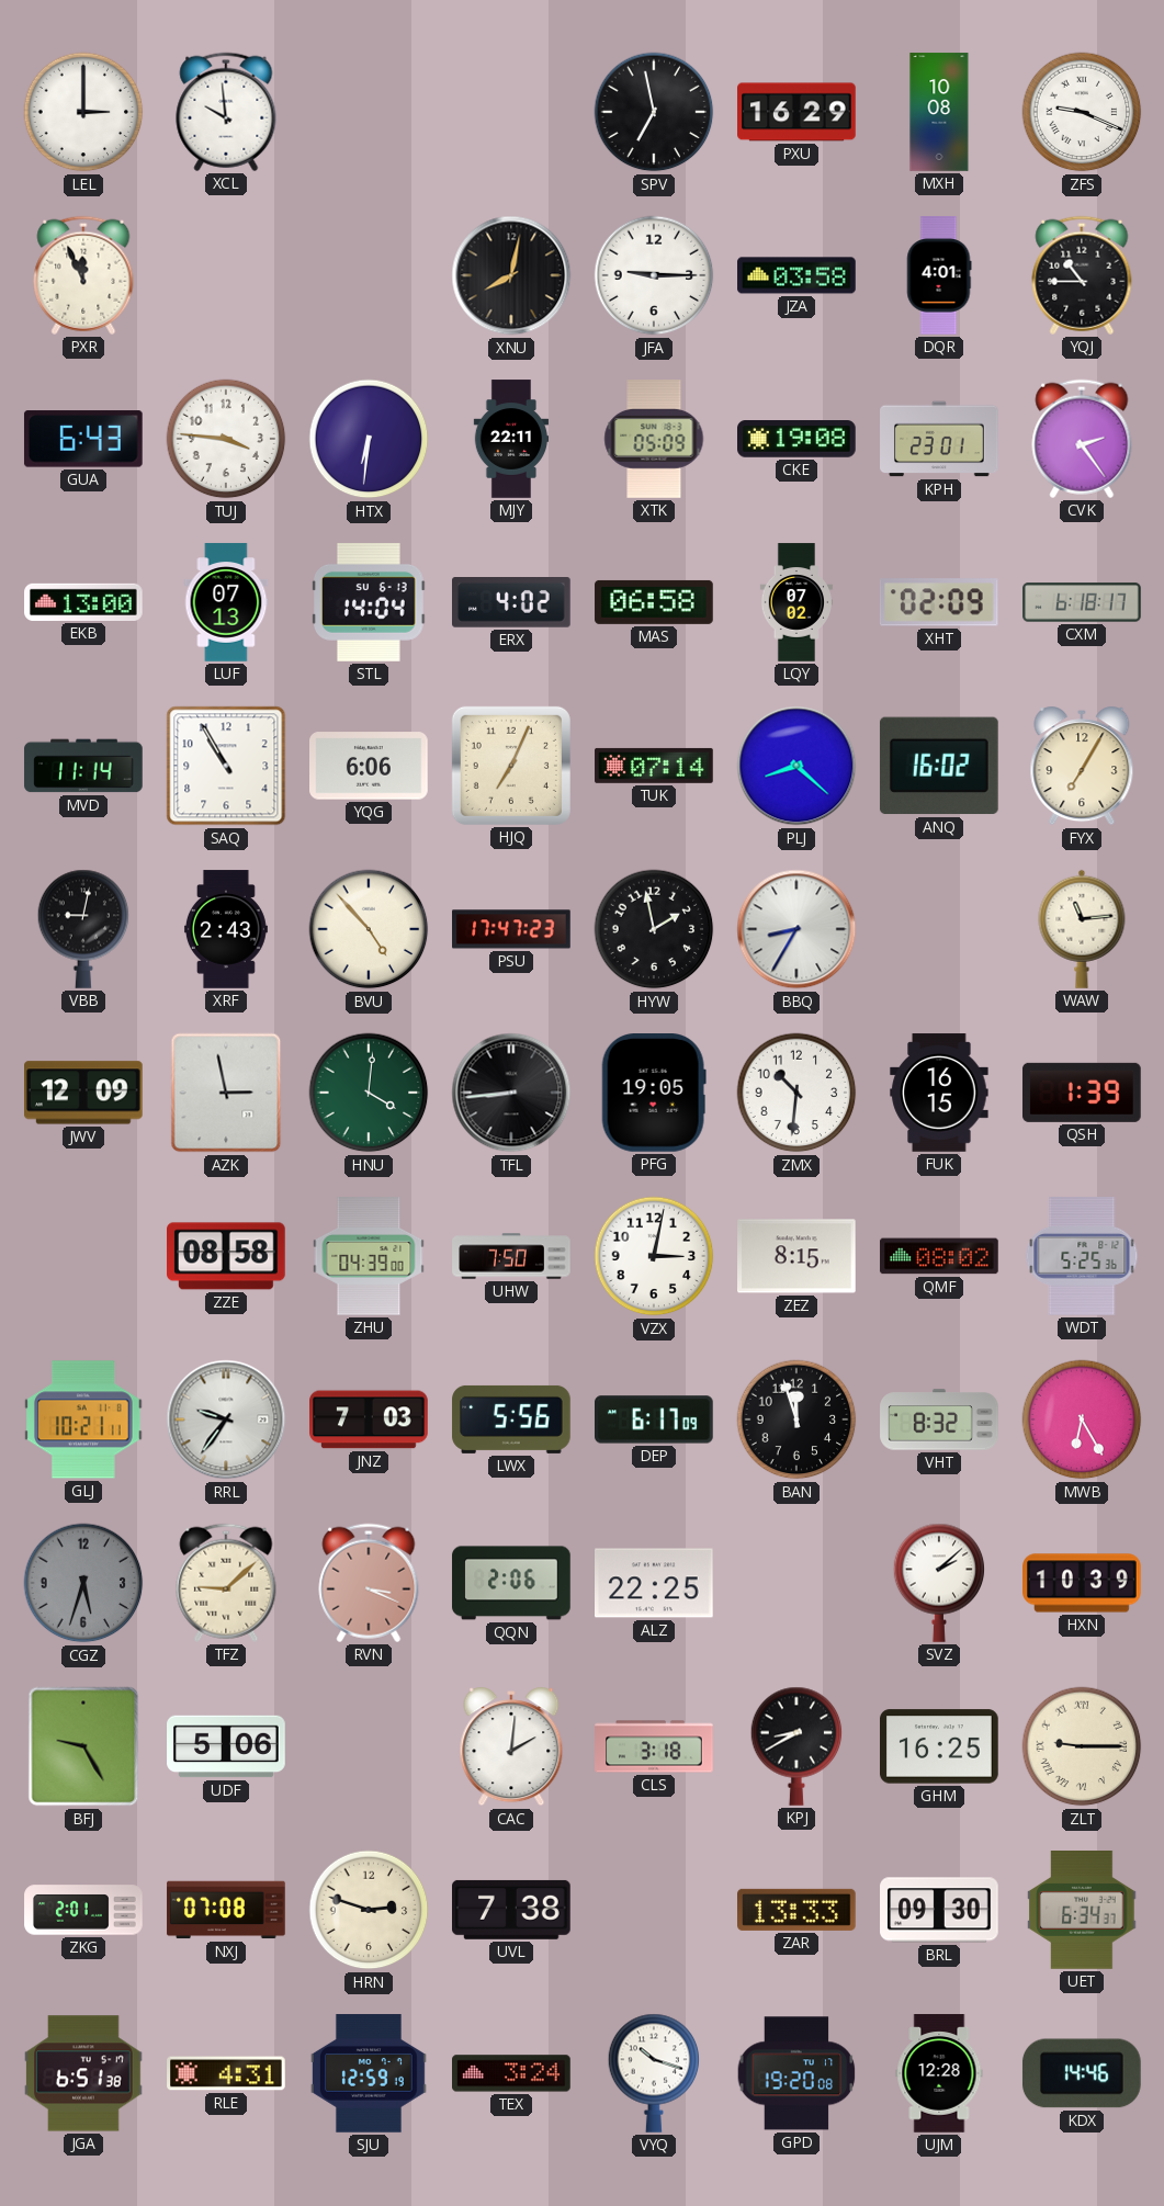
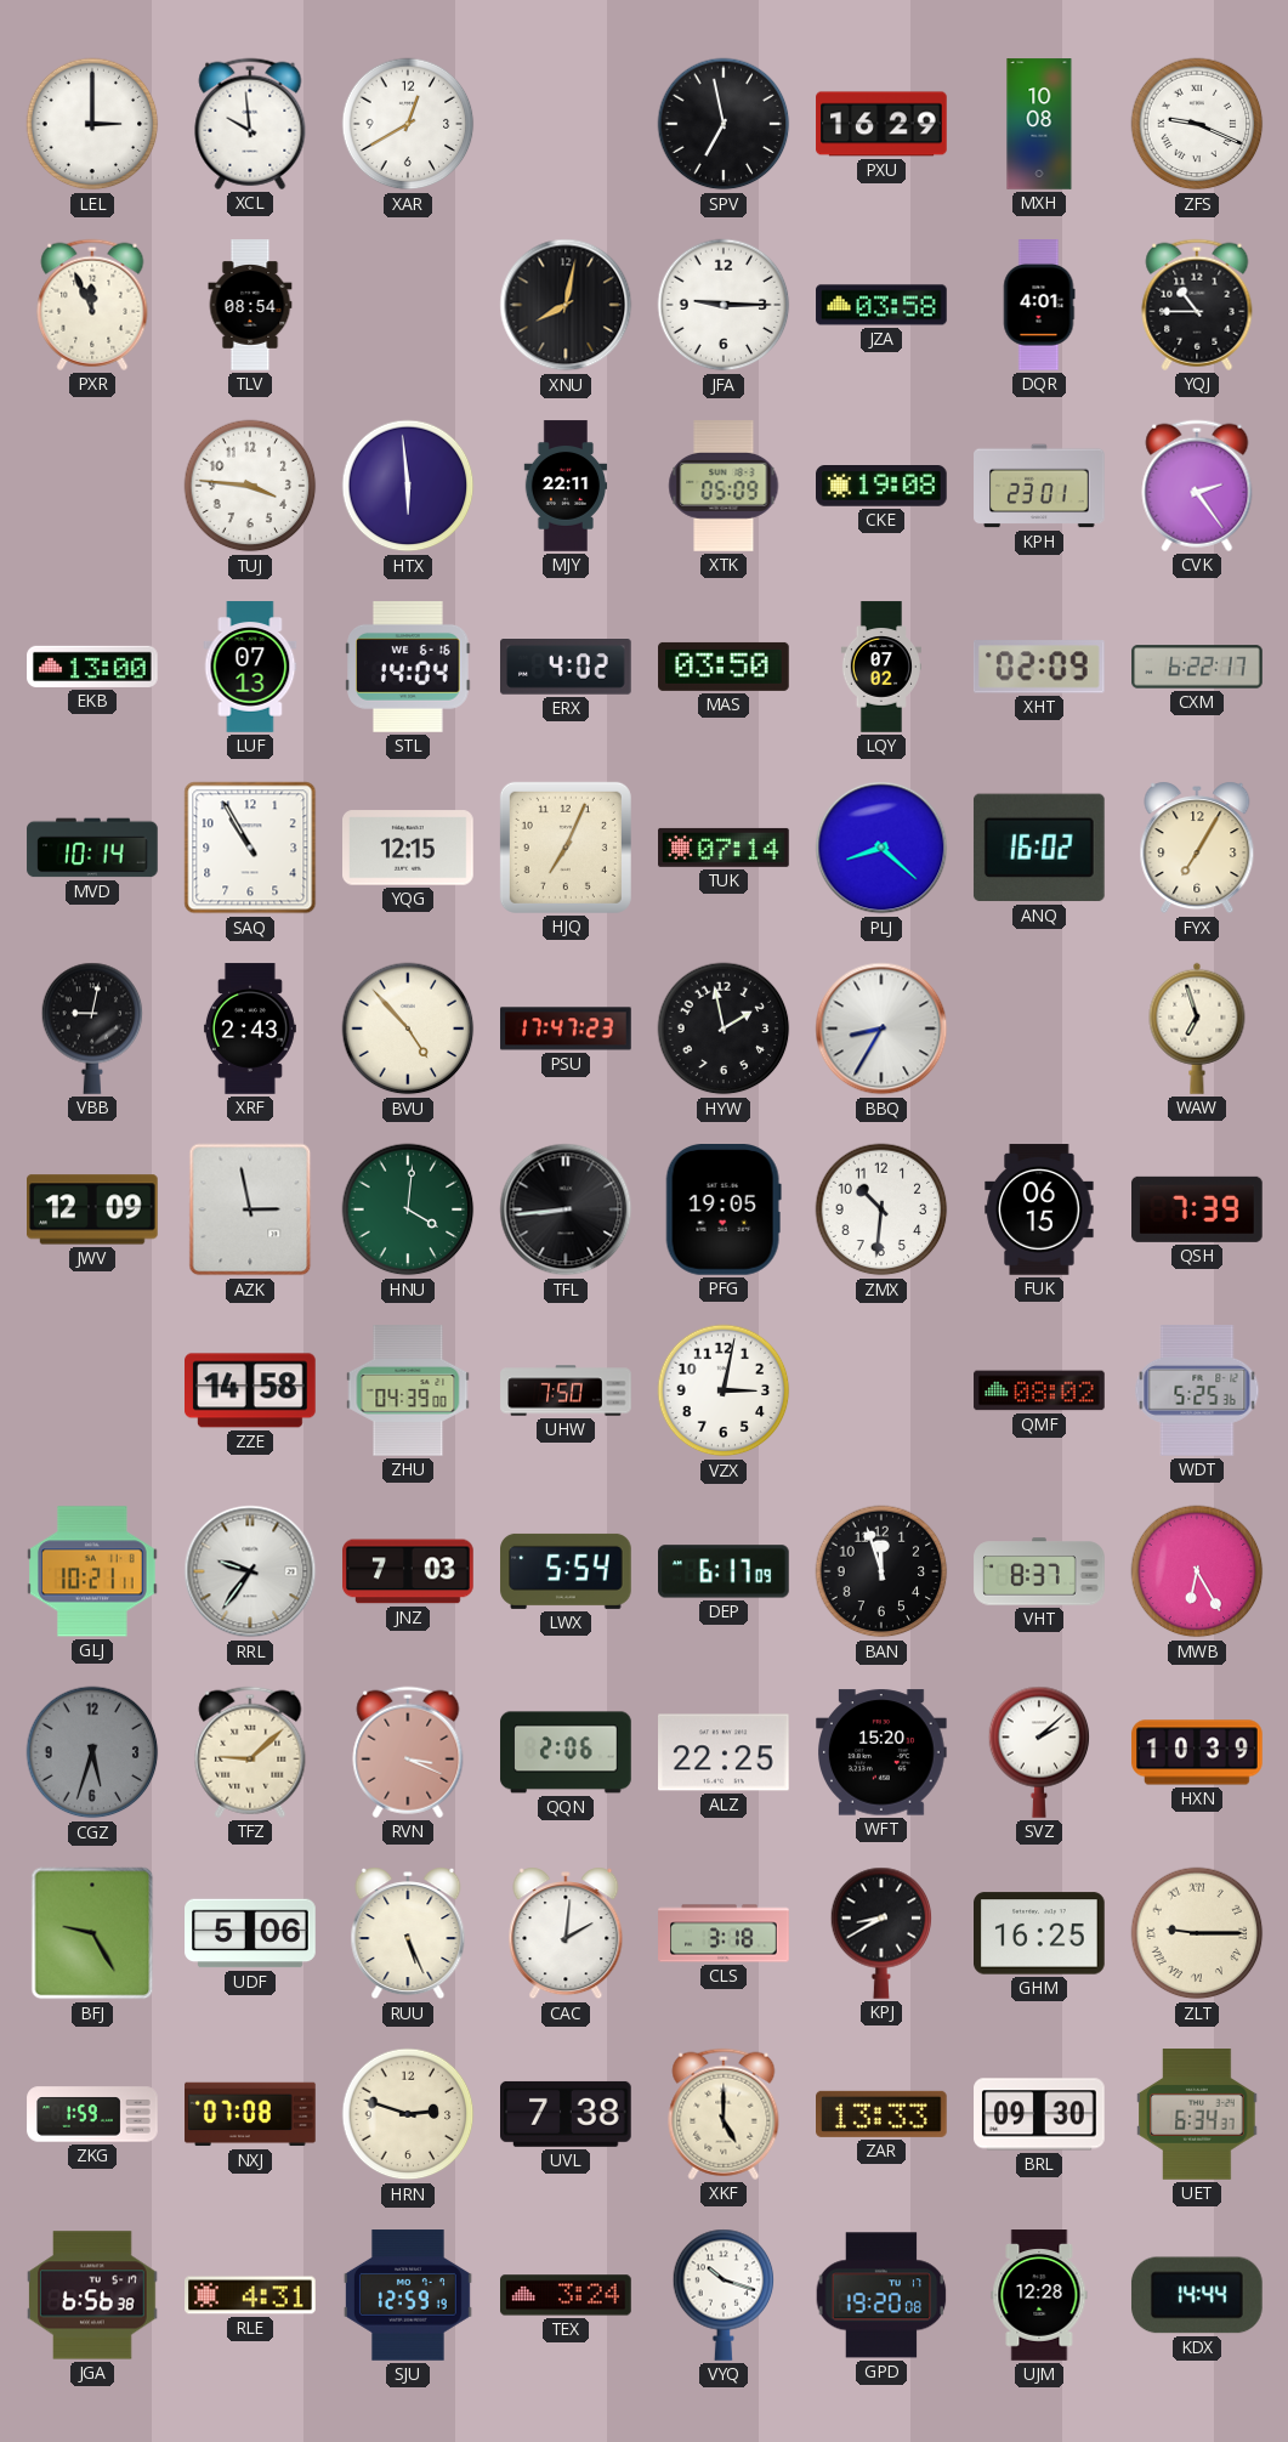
XAR: none -> 12:40
TLV: none -> 08:54
GUA: 6:43 -> none
HTX: 6:31 -> 5:59
STL date: SU 6-13 -> WE 6-16
MAS: 06:58 -> 03:50
CXM: 6:18 -> 6:22
MVD: 11:14 -> 10:14
YQG: 6:06 -> 12:15
WAW: 11:14 -> 6:57
FUK: 16:15 -> 06:15
QSH: 1:39 -> 7:39
ZZE: 08:58 -> 14:58
ZEZ: 8:15 -> none
LWX: 5:56 -> 5:54
VHT: 8:32 -> 8:37
WFT: none -> 15:20
RUU: none -> 5:26
ZKG: 2:01 -> 1:59
XKF: none -> 5:00
JGA: 6:51 -> 6:56
KDX: 14:46 -> 14:44
